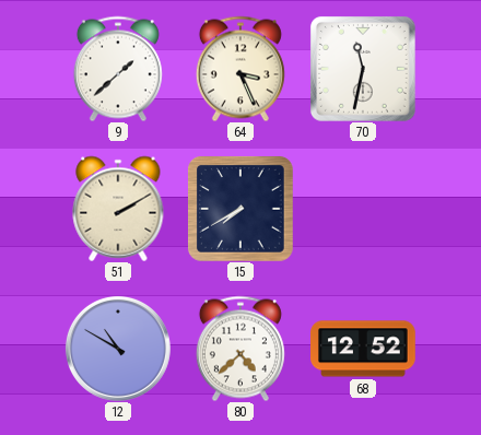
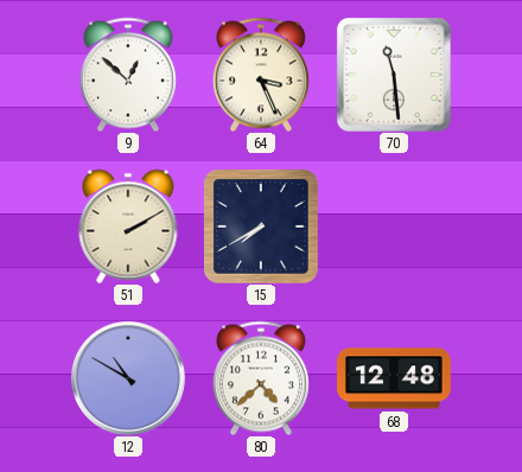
9: 1:38 -> 12:52
70: 11:32 -> 11:29
68: 12:52 -> 12:48
